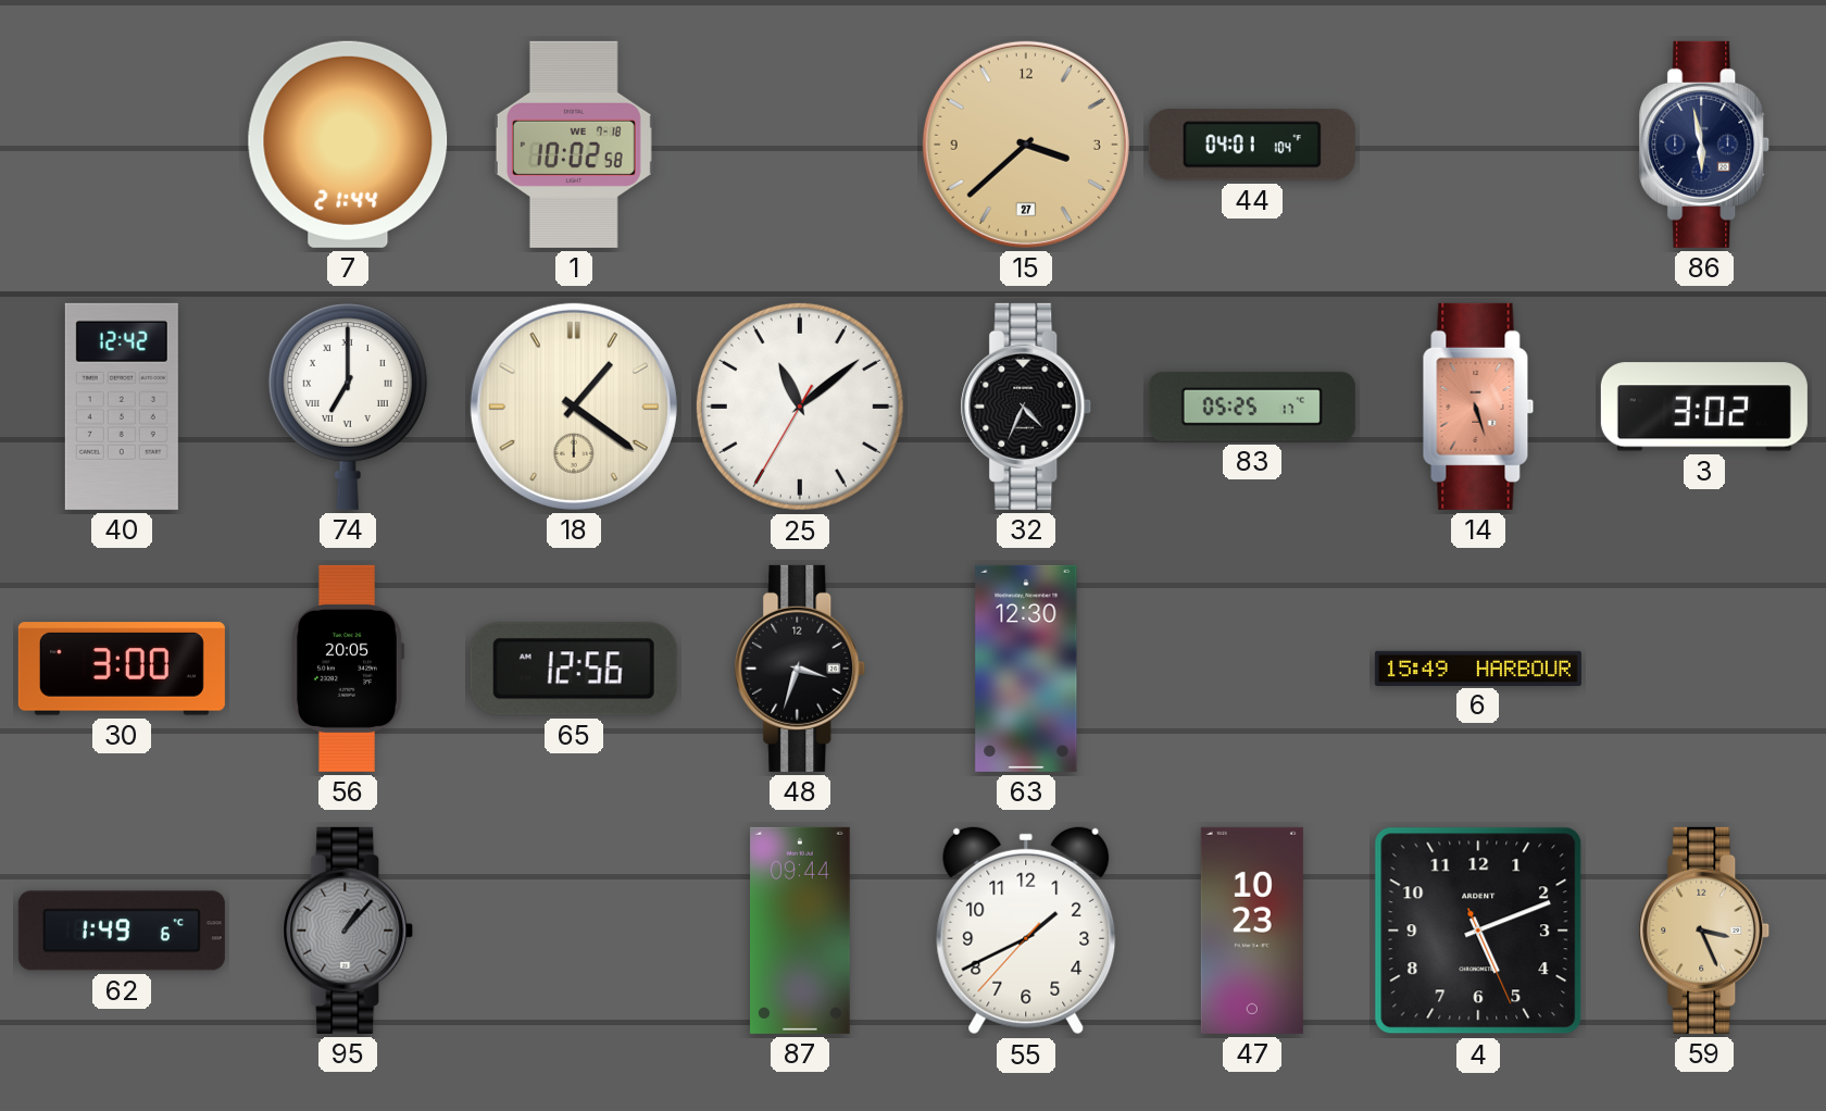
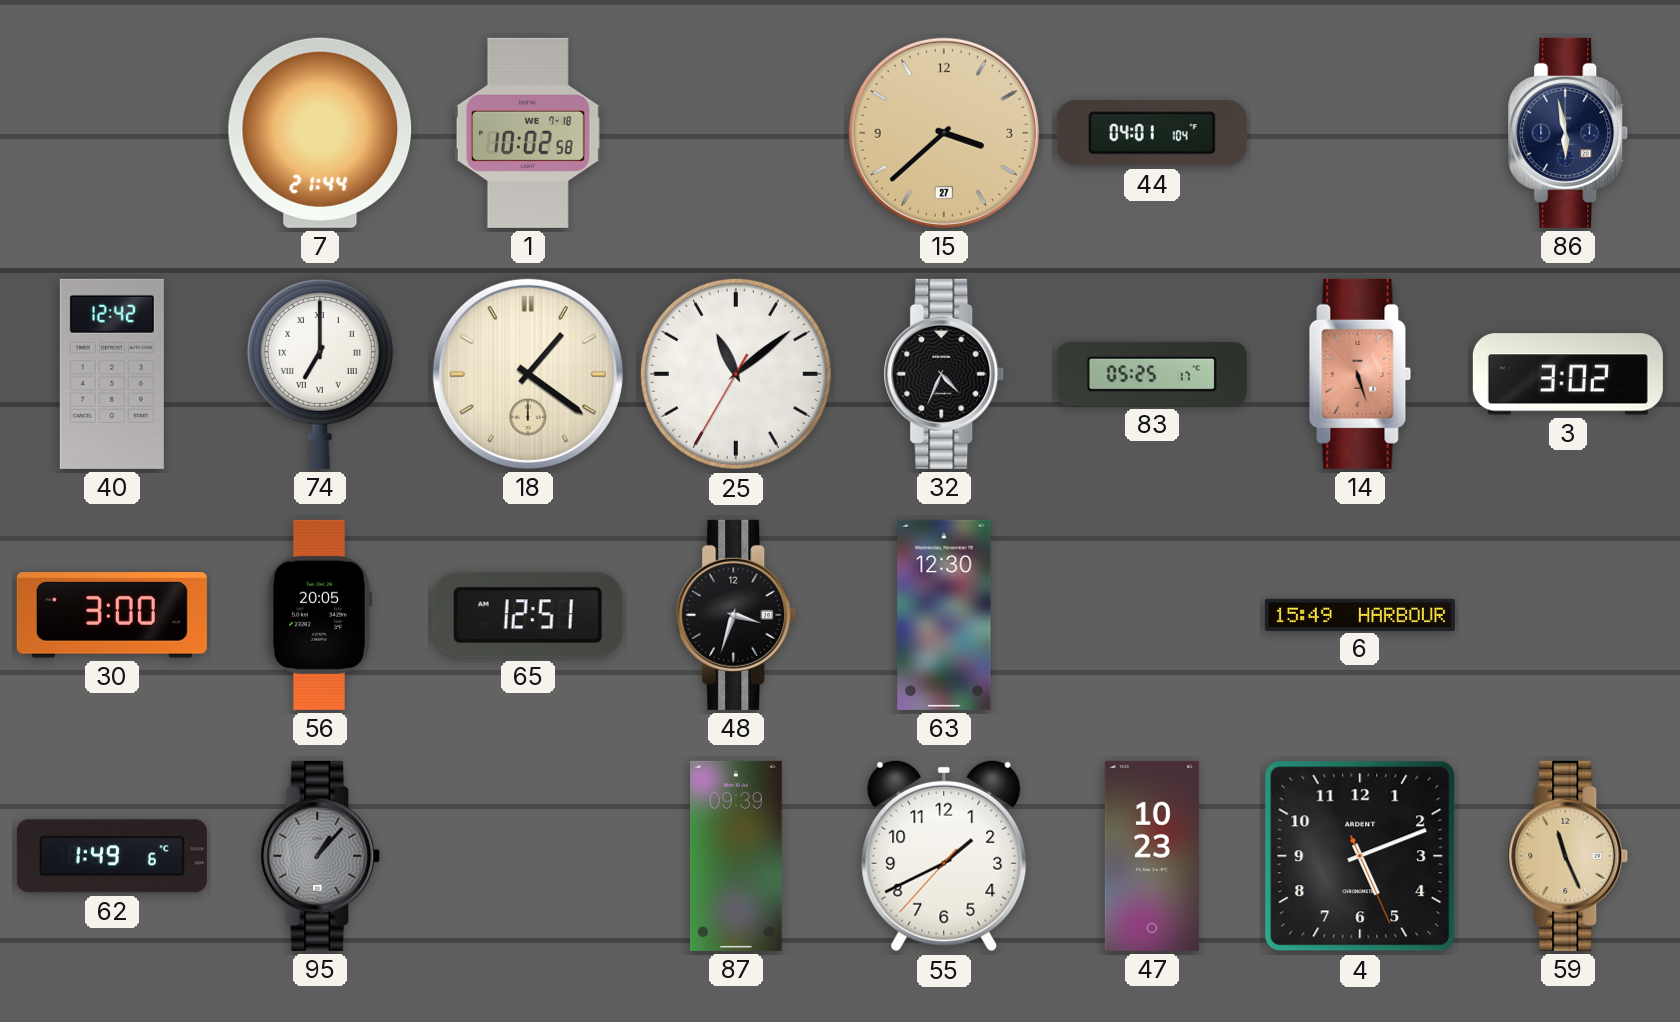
65: 12:56 -> 12:51
87: 09:44 -> 09:39
59: 3:26 -> 11:26
